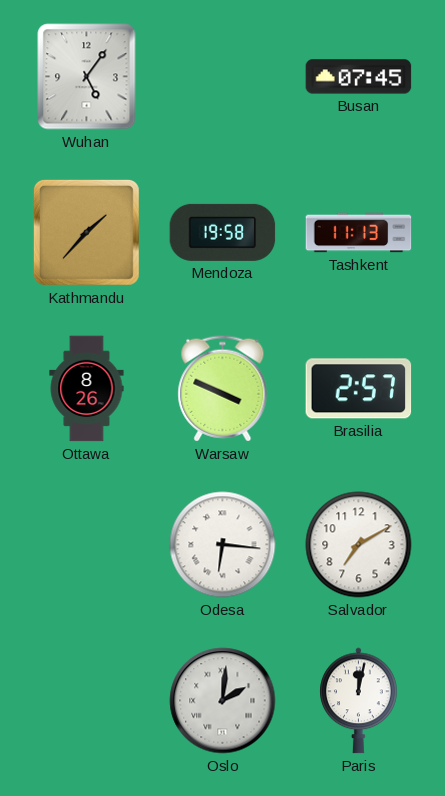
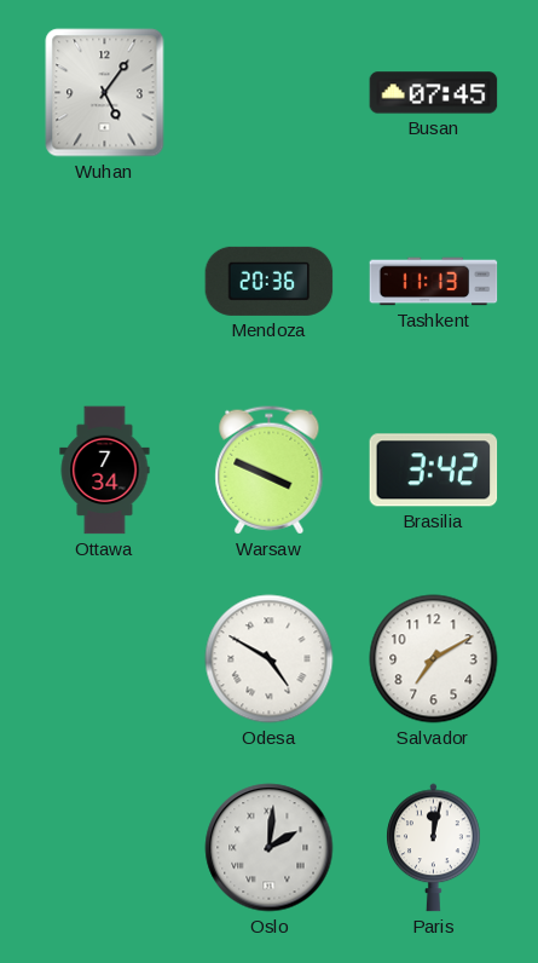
Kathmandu: 1:37 -> none
Mendoza: 19:58 -> 20:36
Ottawa: 8:26 -> 7:34
Brasilia: 2:57 -> 3:42
Odesa: 6:16 -> 4:50
